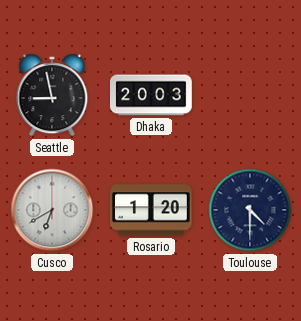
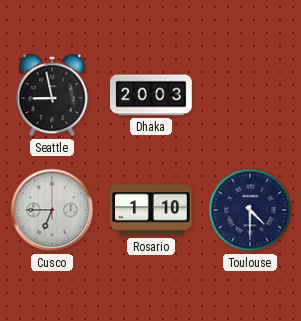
Cusco: 6:40 -> 6:45
Rosario: 1:20 -> 1:10
